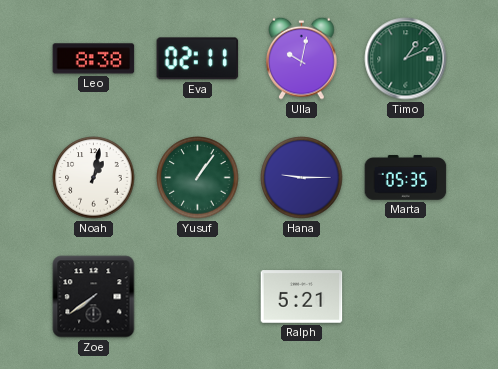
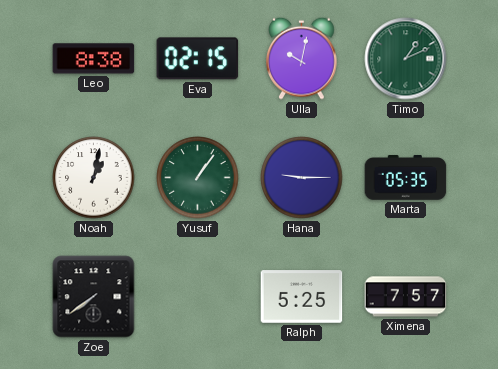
Eva: 02:11 -> 02:15
Ralph: 5:21 -> 5:25
Ximena: none -> 7:57
